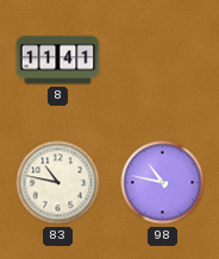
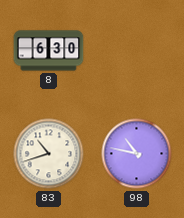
8: 11:41 -> 6:30
83: 10:47 -> 10:42
